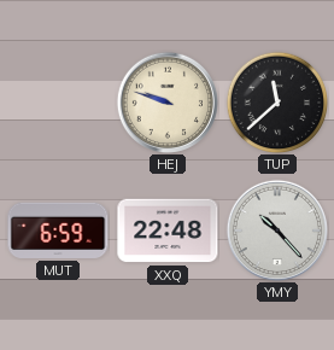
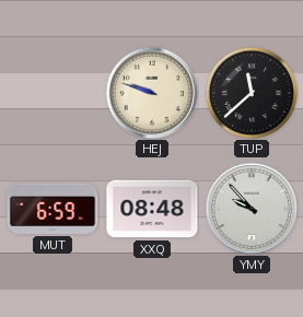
XXQ: 22:48 -> 08:48
YMY: 10:23 -> 9:53
